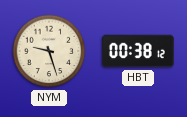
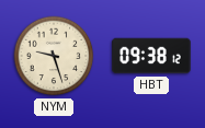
HBT: 00:38 -> 09:38
